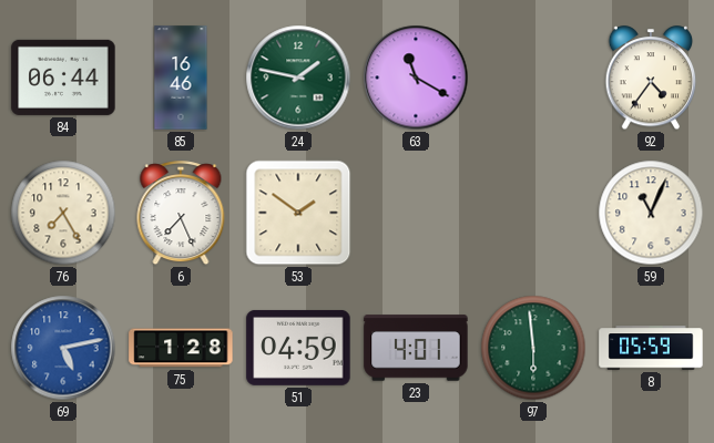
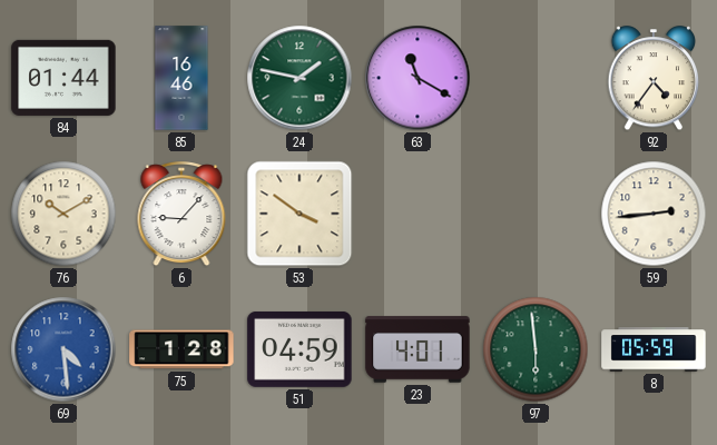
84: 06:44 -> 01:44
76: 7:25 -> 10:10
6: 7:26 -> 9:07
53: 1:51 -> 3:51
59: 11:04 -> 2:44
69: 5:13 -> 4:29
